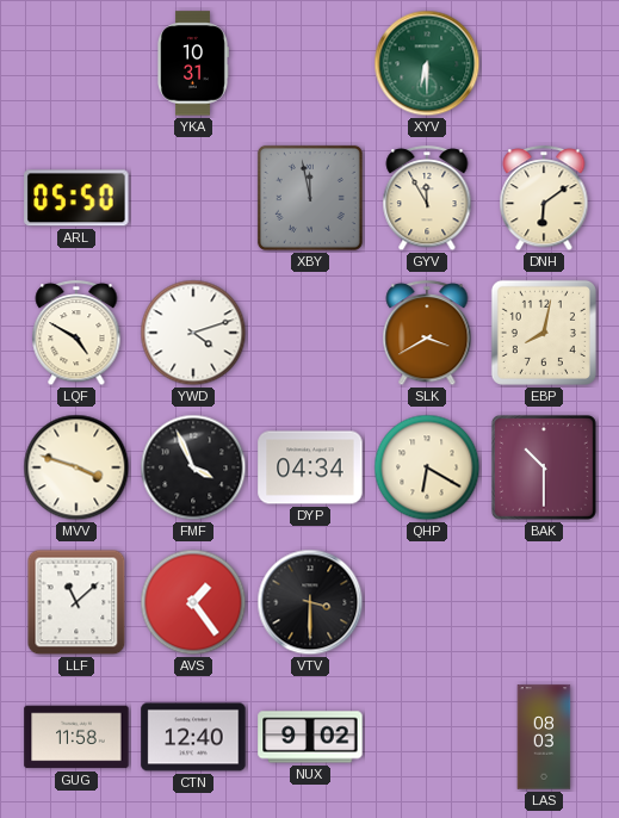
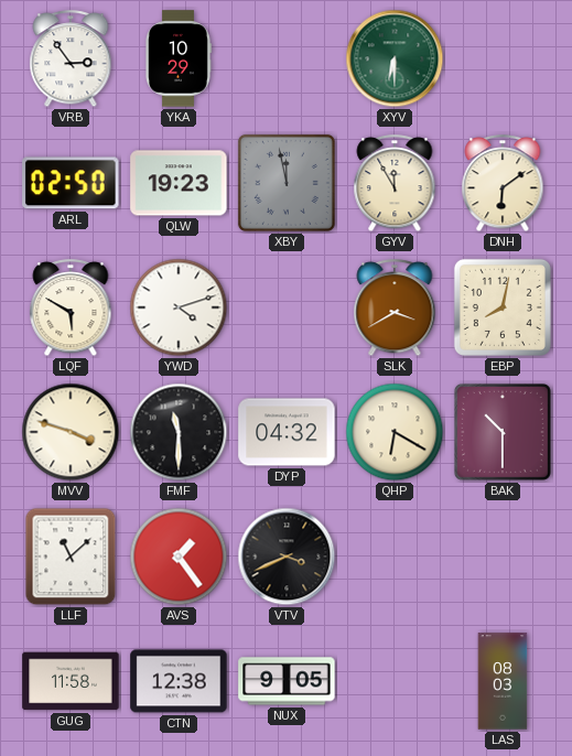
VRB: none -> 2:54
YKA: 10:31 -> 10:29
ARL: 05:50 -> 02:50
QLW: none -> 19:23
LQF: 4:50 -> 5:50
FMF: 3:56 -> 11:30
DYP: 04:34 -> 04:32
VTV: 3:30 -> 3:41
CTN: 12:40 -> 12:38
NUX: 9:02 -> 9:05
